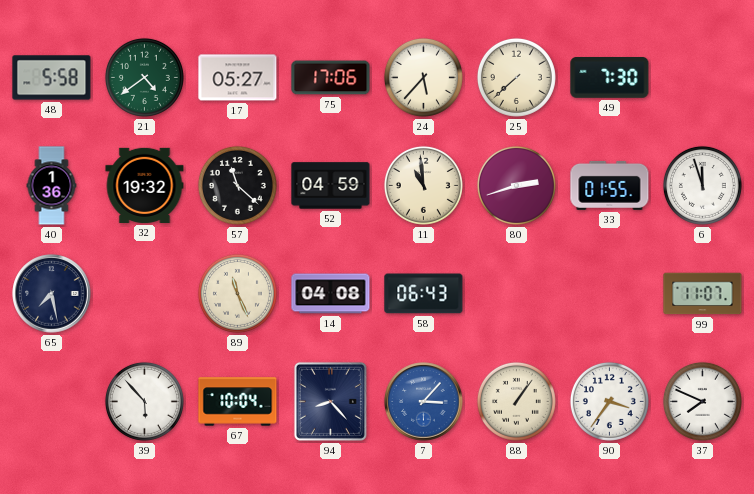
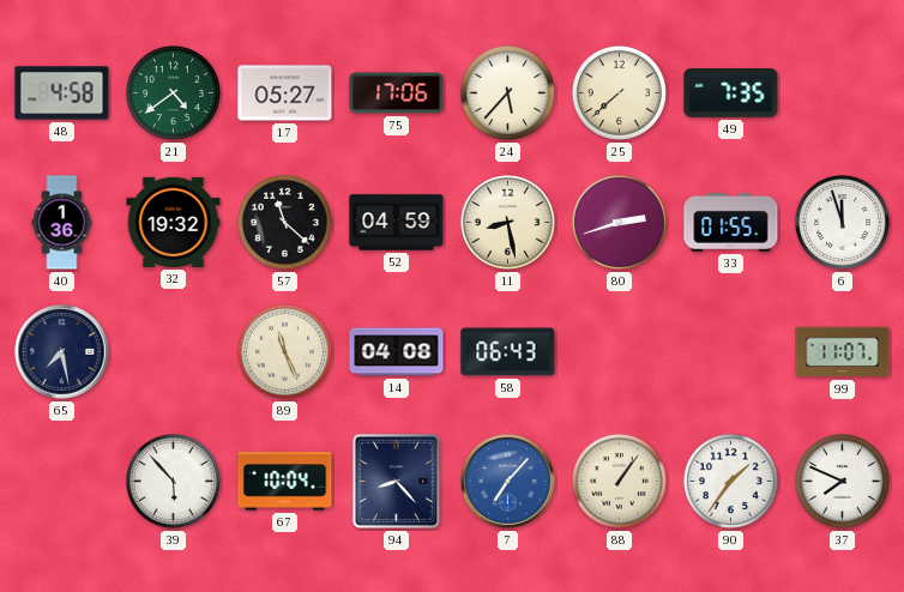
48: 5:58 -> 4:58
49: 7:30 -> 7:35
11: 10:59 -> 8:28
7: 3:07 -> 7:07
90: 3:36 -> 1:36
